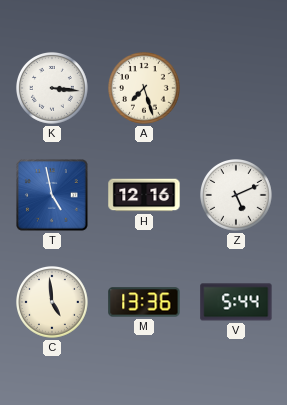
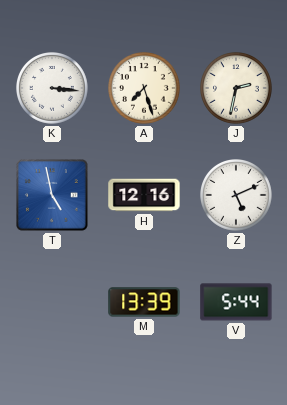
J: none -> 2:32
C: 4:59 -> none
M: 13:36 -> 13:39
